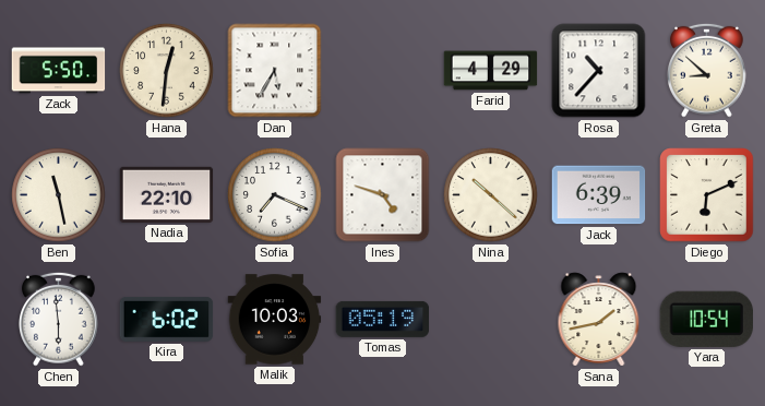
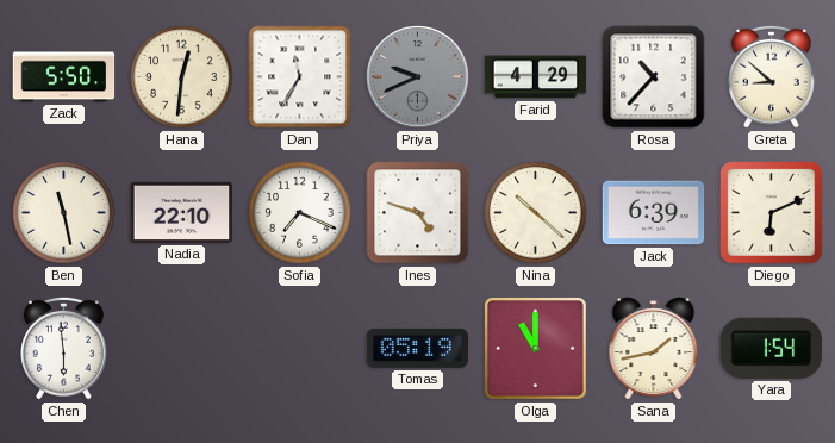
Dan: 5:35 -> 11:35
Priya: none -> 9:41
Kira: 6:02 -> none
Malik: 10:03 -> none
Olga: none -> 11:00
Yara: 10:54 -> 1:54
